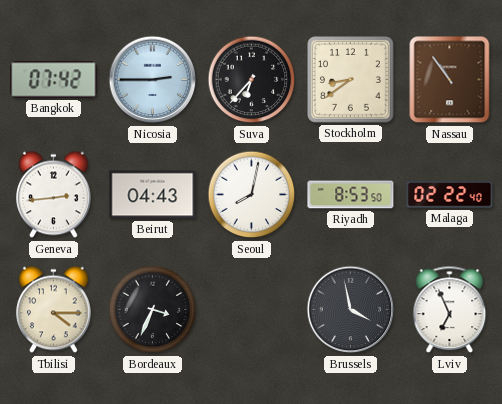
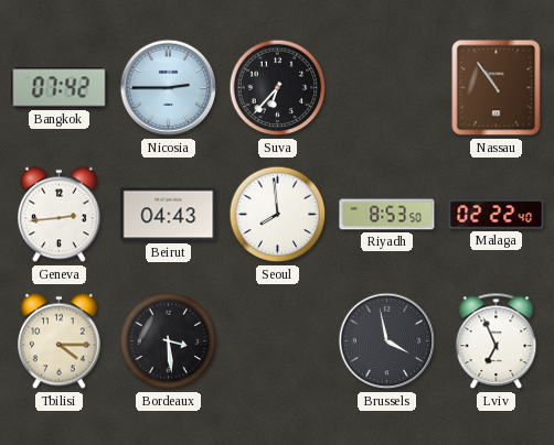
Stockholm: 8:39 -> none
Seoul: 8:02 -> 7:59
Bordeaux: 3:34 -> 3:29
